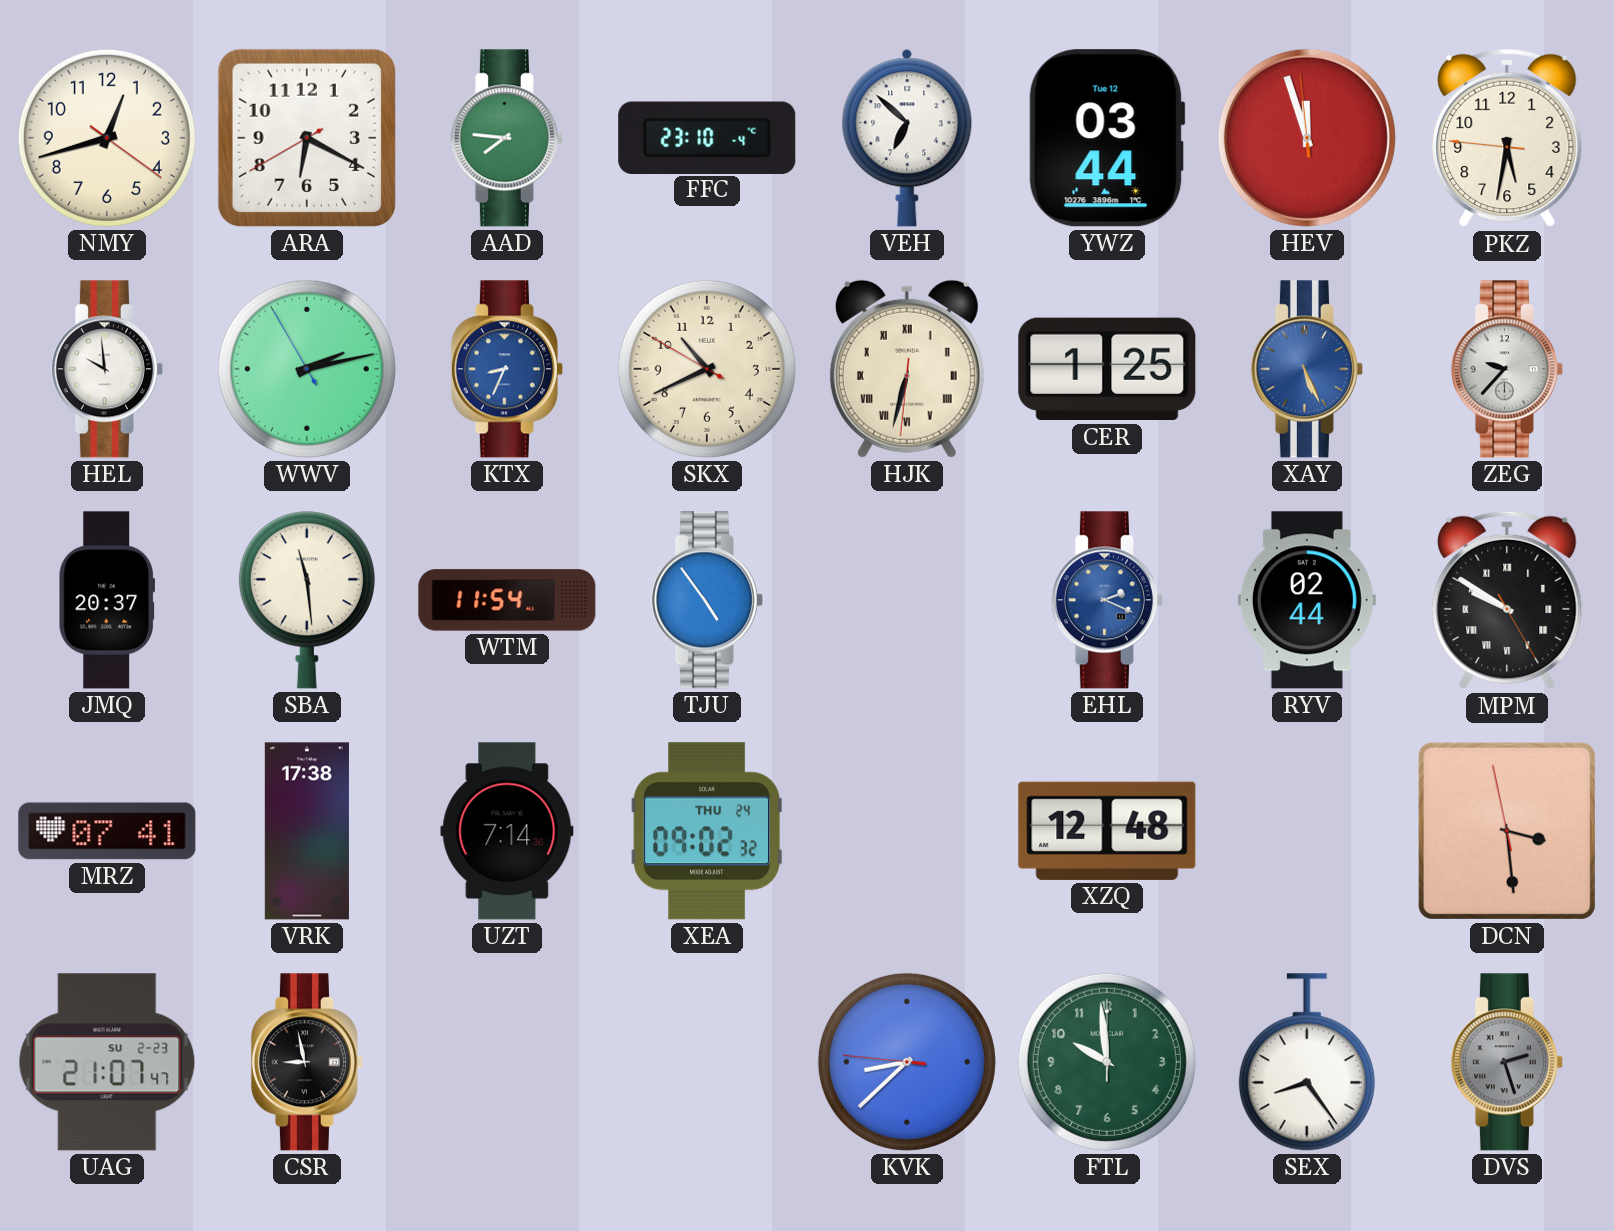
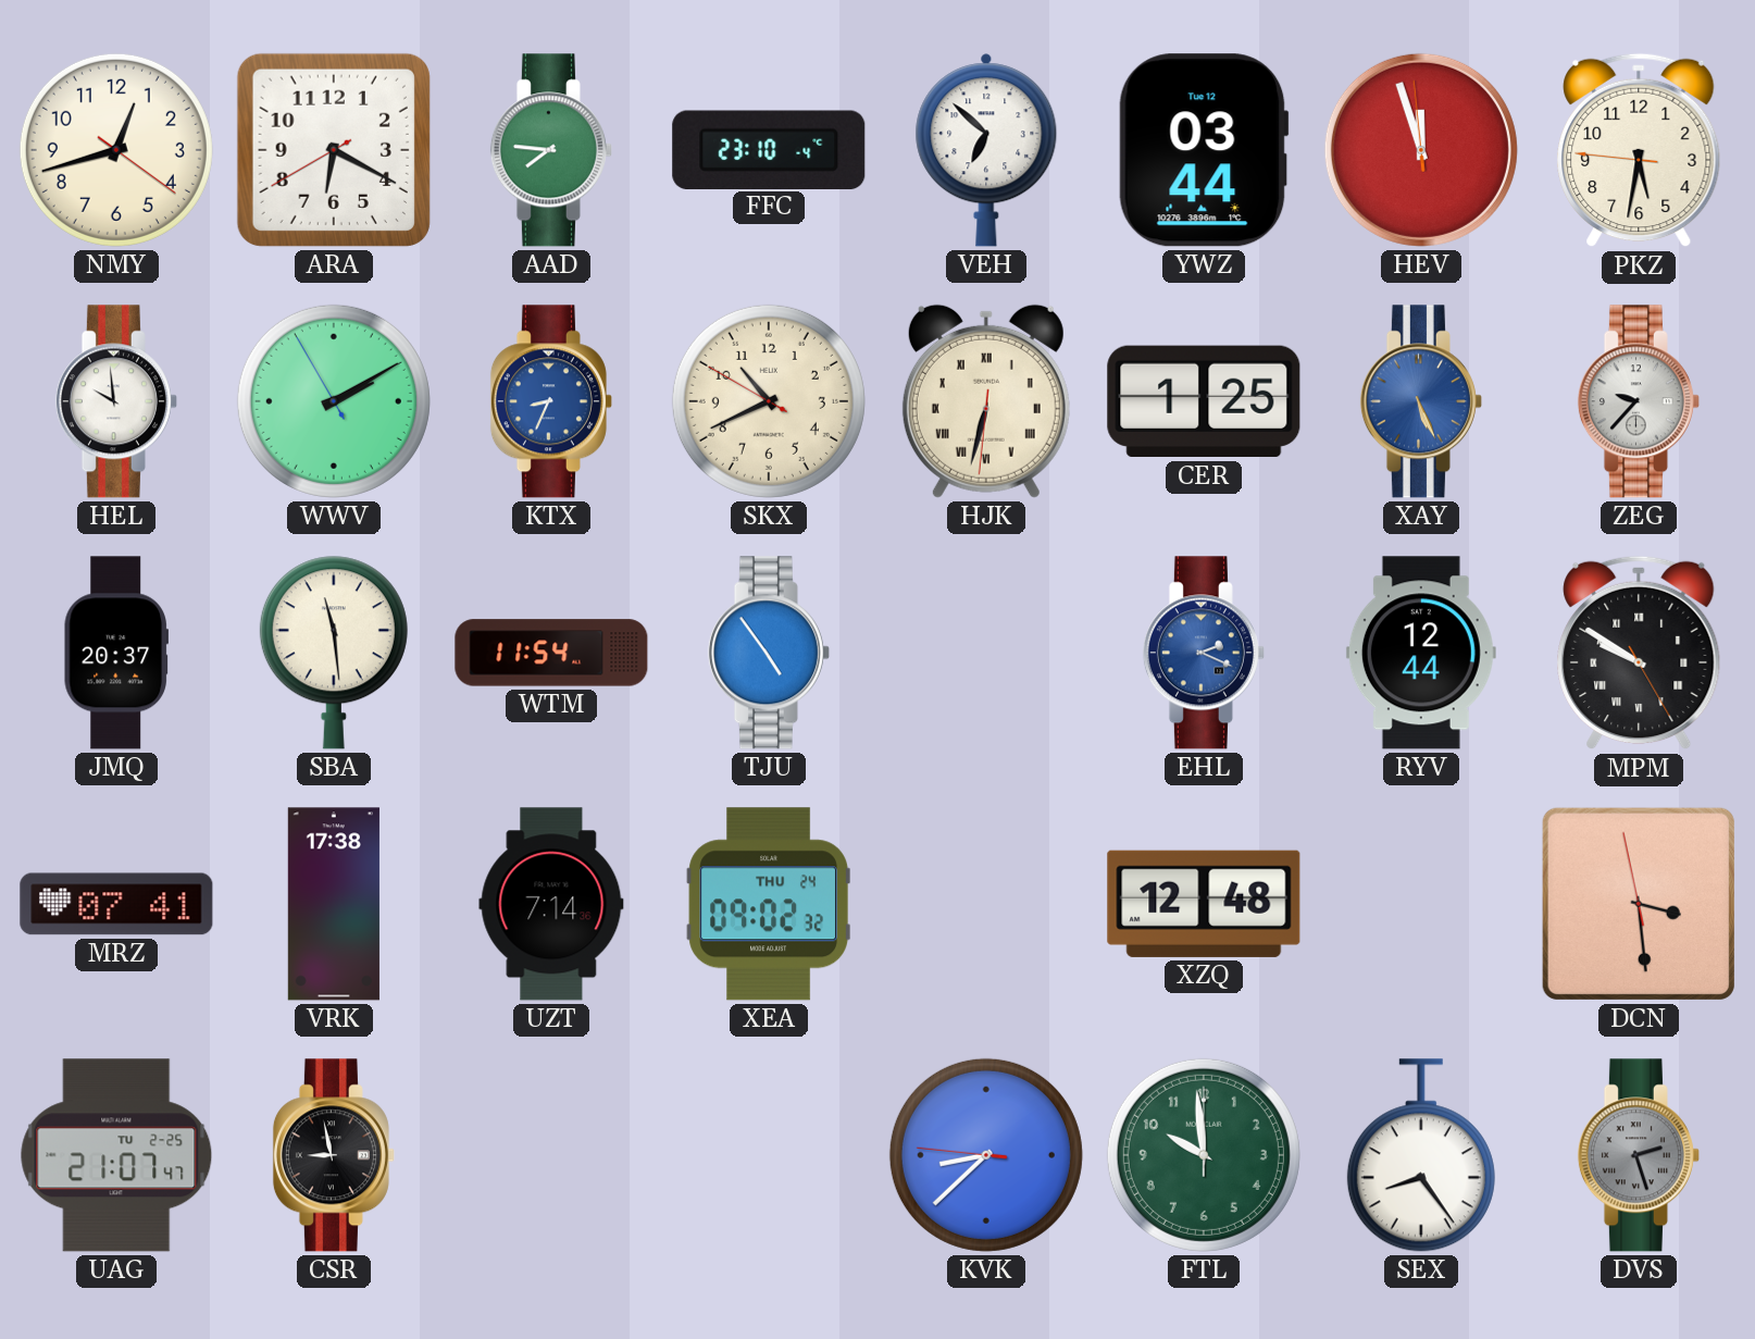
WWV: 2:12 -> 2:09
RYV: 02:44 -> 12:44
UAG date: SU 2-23 -> TU 2-25
